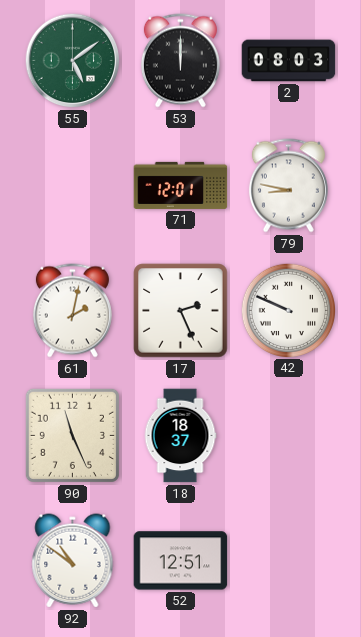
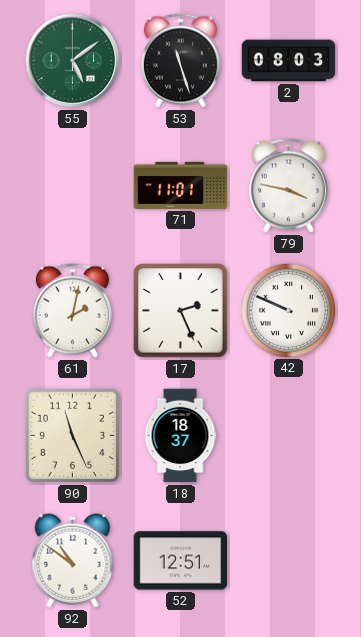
53: 12:00 -> 11:27
71: 12:01 -> 11:01
79: 8:47 -> 3:47
